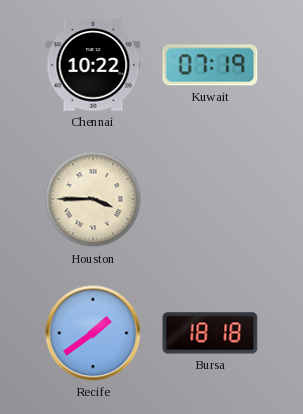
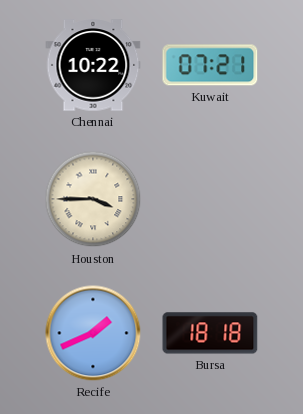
Kuwait: 07:19 -> 07:21
Recife: 1:39 -> 1:41
